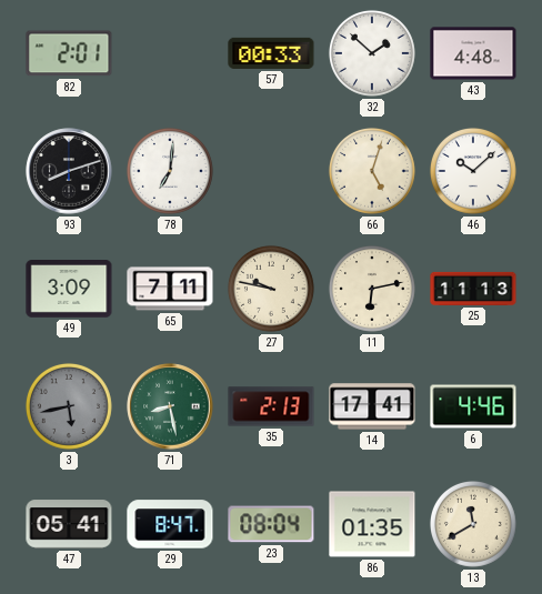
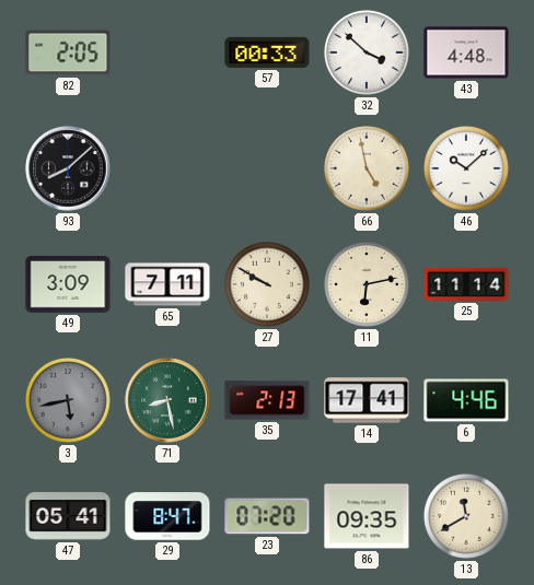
82: 2:01 -> 2:05
32: 1:52 -> 3:52
93: 8:12 -> 8:08
78: 7:01 -> none
66: 5:03 -> 4:58
27: 9:47 -> 9:50
25: 11:13 -> 11:14
23: 08:04 -> 07:20
86: 01:35 -> 09:35
